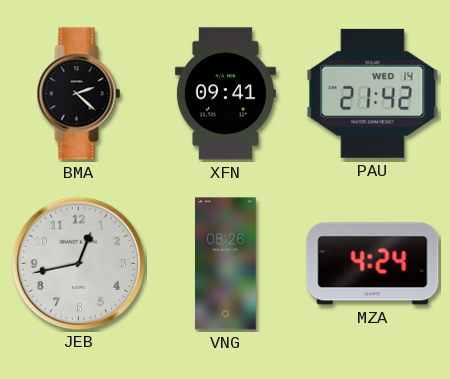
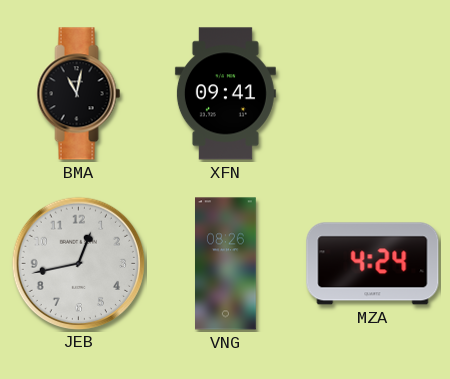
BMA: 2:22 -> 11:02
PAU: 21:42 -> none
